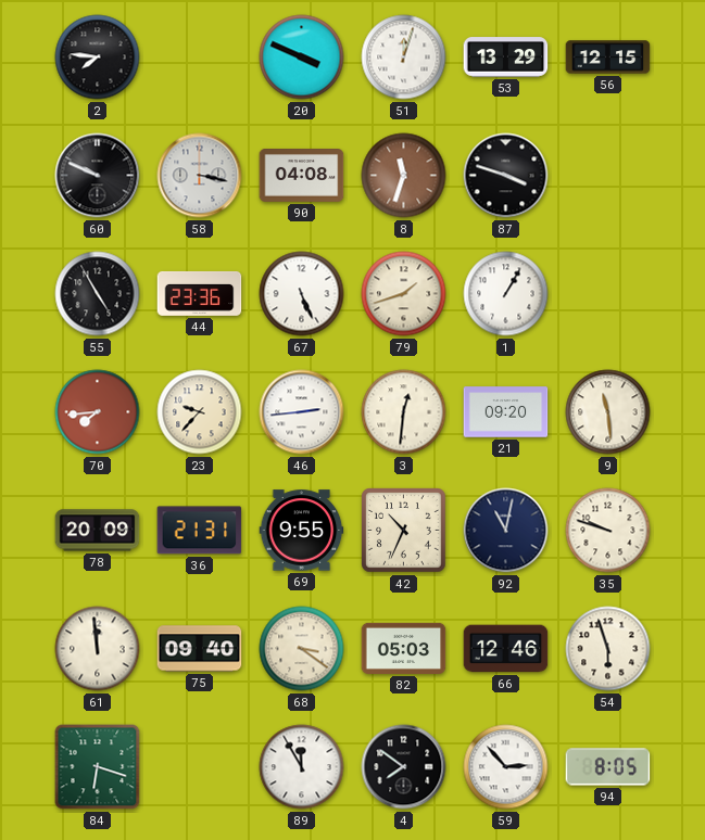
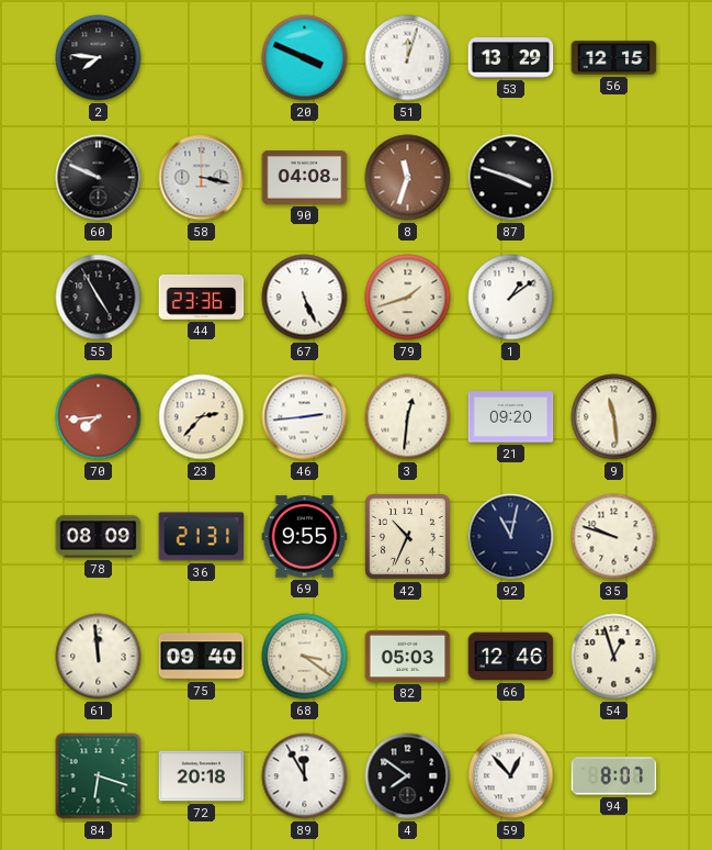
1: 1:05 -> 1:09
23: 9:37 -> 2:37
78: 20:09 -> 08:09
54: 5:57 -> 12:57
72: none -> 20:18
59: 2:53 -> 12:53
94: 8:05 -> 8:07
